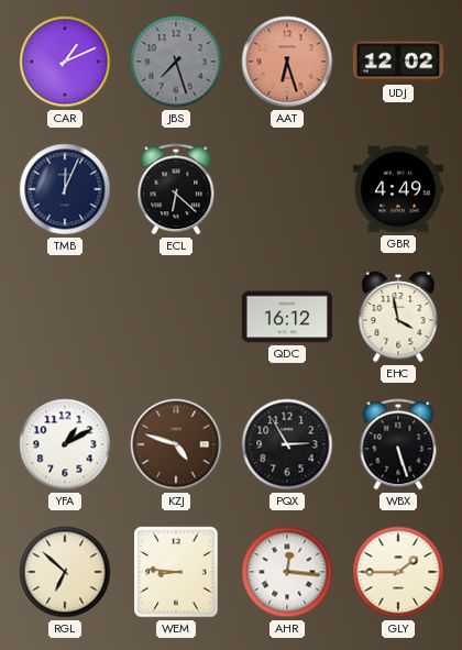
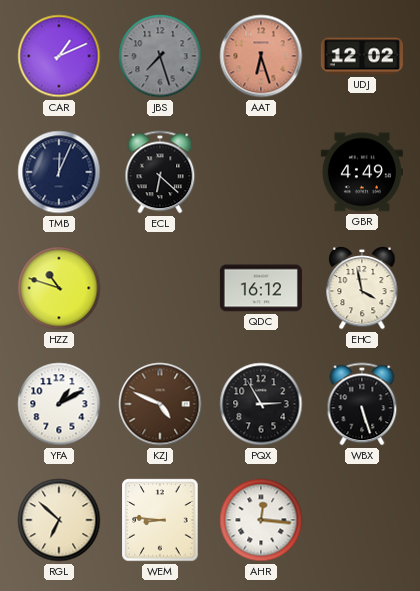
HZZ: none -> 10:48
KZJ: 4:48 -> 4:49
GLY: 1:45 -> none
